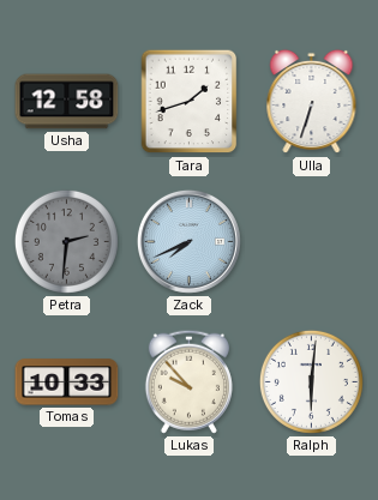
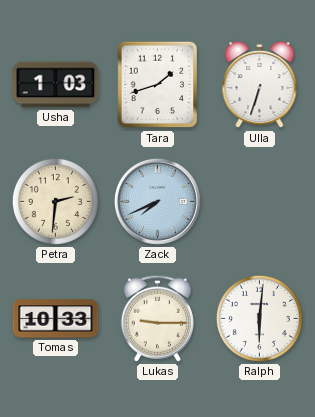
Usha: 12:58 -> 1:03
Petra dial: grey -> cream
Lukas: 9:53 -> 9:15
